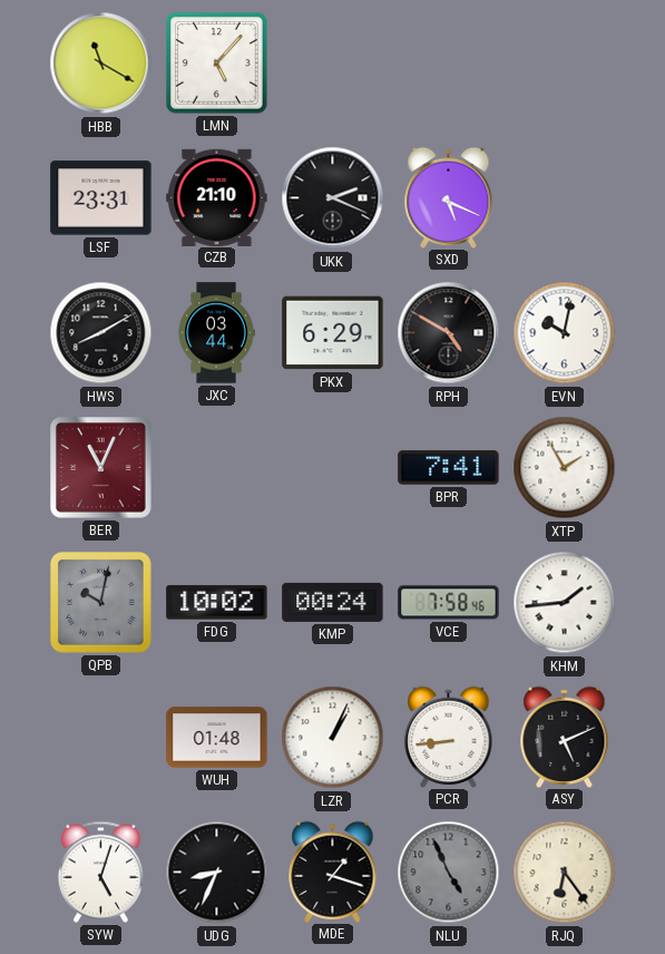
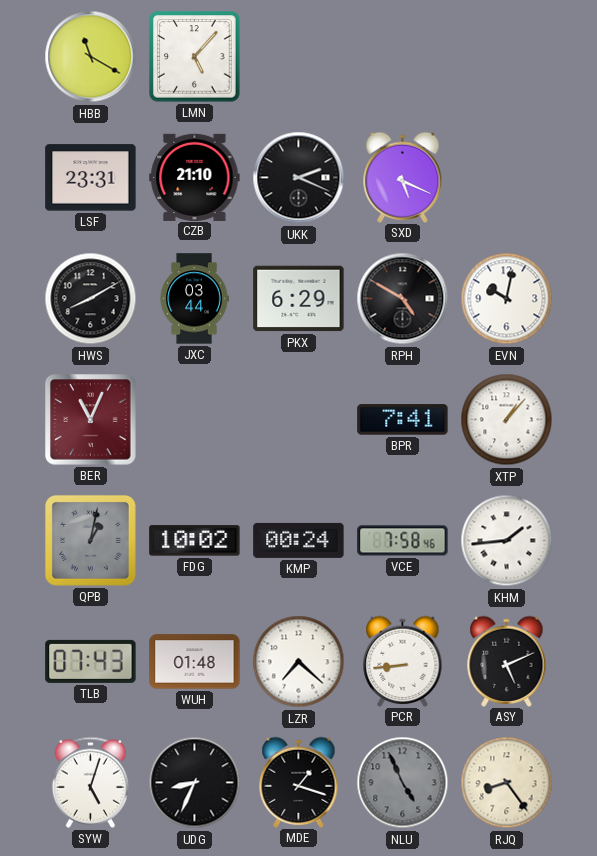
XTP: 1:55 -> 1:07
QPB: 10:02 -> 1:02
TLB: none -> 07:43
LZR: 1:04 -> 7:22
RJQ: 6:24 -> 8:24
